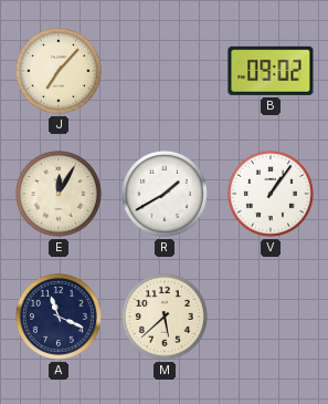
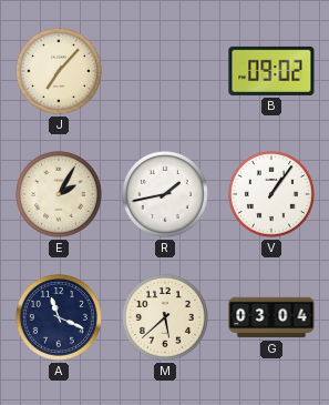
E: 12:05 -> 2:05
R: 1:40 -> 1:43
G: none -> 03:04
